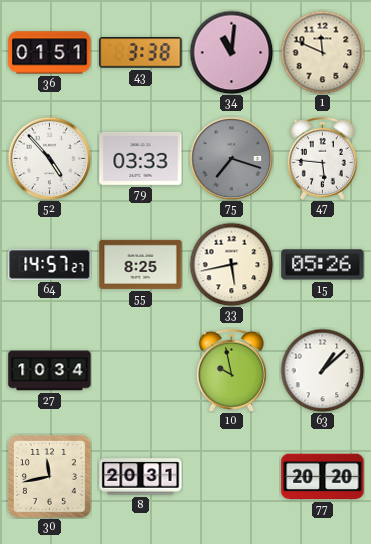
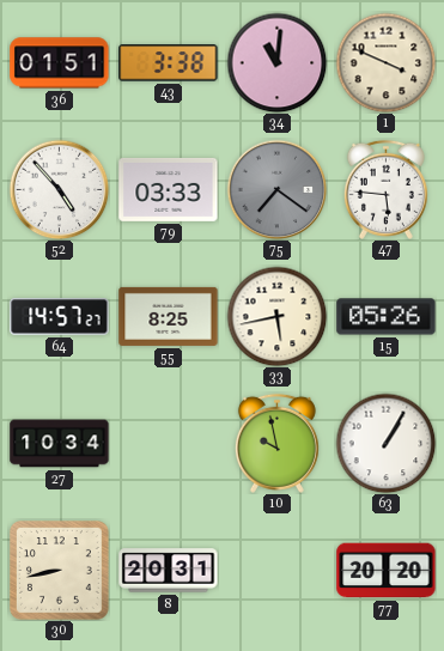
1: 11:49 -> 3:49
75: 7:18 -> 7:21
63: 1:08 -> 1:05
30: 11:43 -> 8:43
